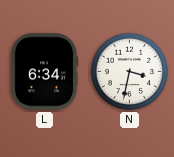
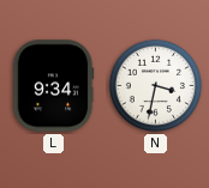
L: 6:34 -> 9:34
